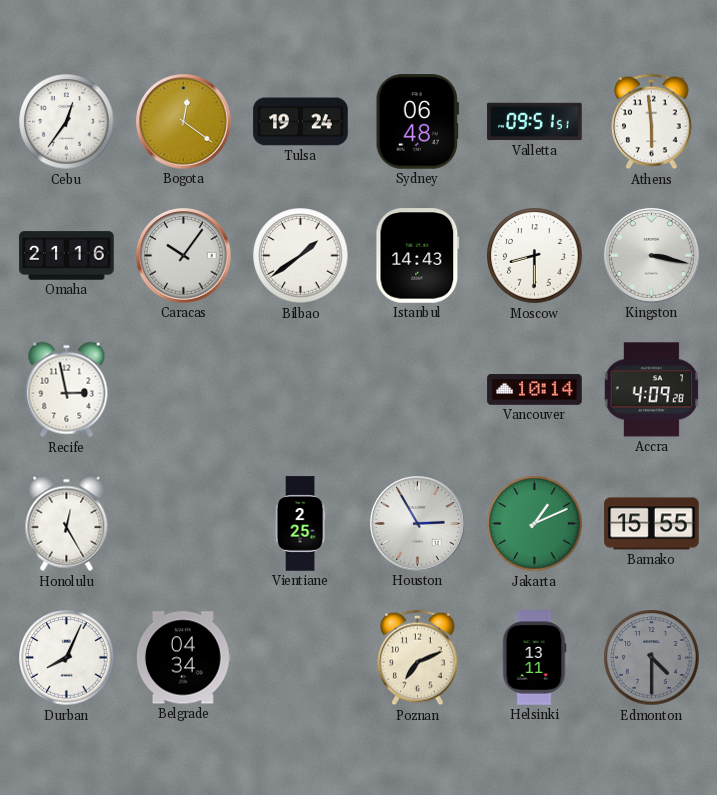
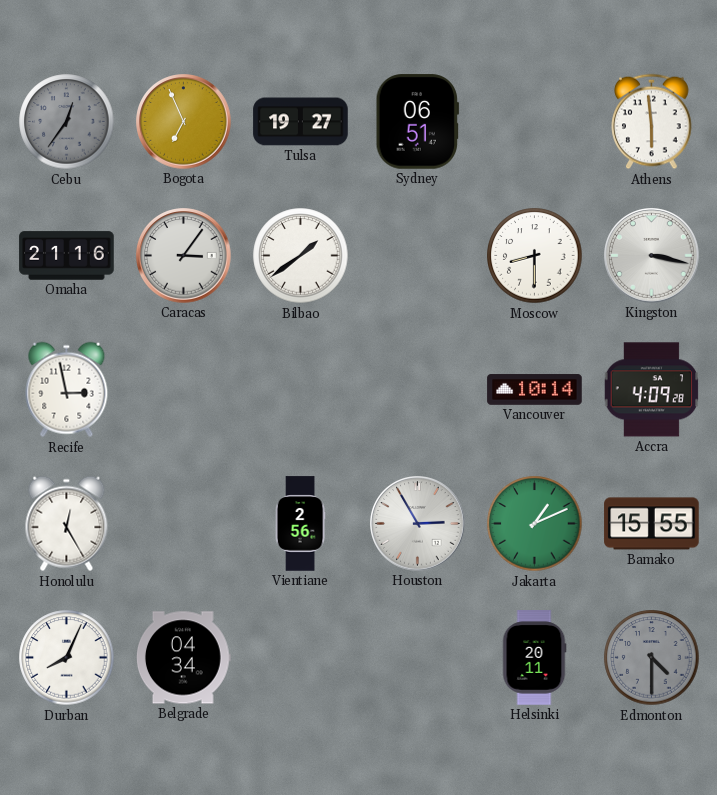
Cebu dial: white -> grey
Bogota: 12:21 -> 6:56
Tulsa: 19:24 -> 19:27
Sydney: 06:48 -> 06:51
Valletta: 09:51 -> none
Caracas: 10:06 -> 3:06
Istanbul: 14:43 -> none
Vientiane: 2:25 -> 2:56
Poznan: 7:11 -> none
Helsinki: 13:11 -> 20:11
